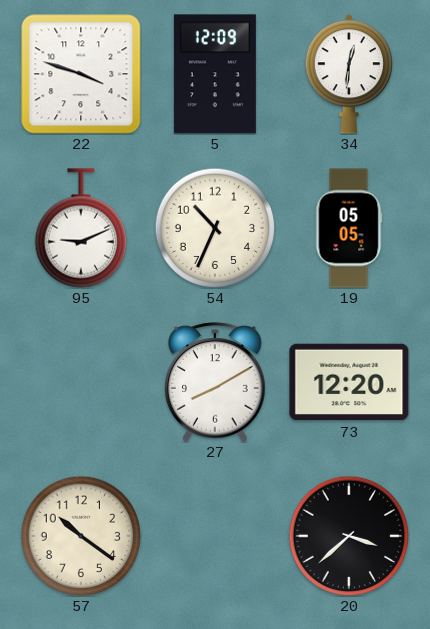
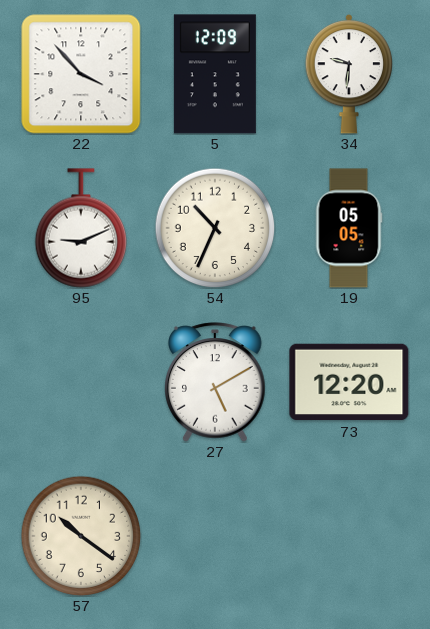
22: 3:48 -> 3:53
34: 12:31 -> 9:31
27: 8:10 -> 5:10
20: 3:38 -> none
